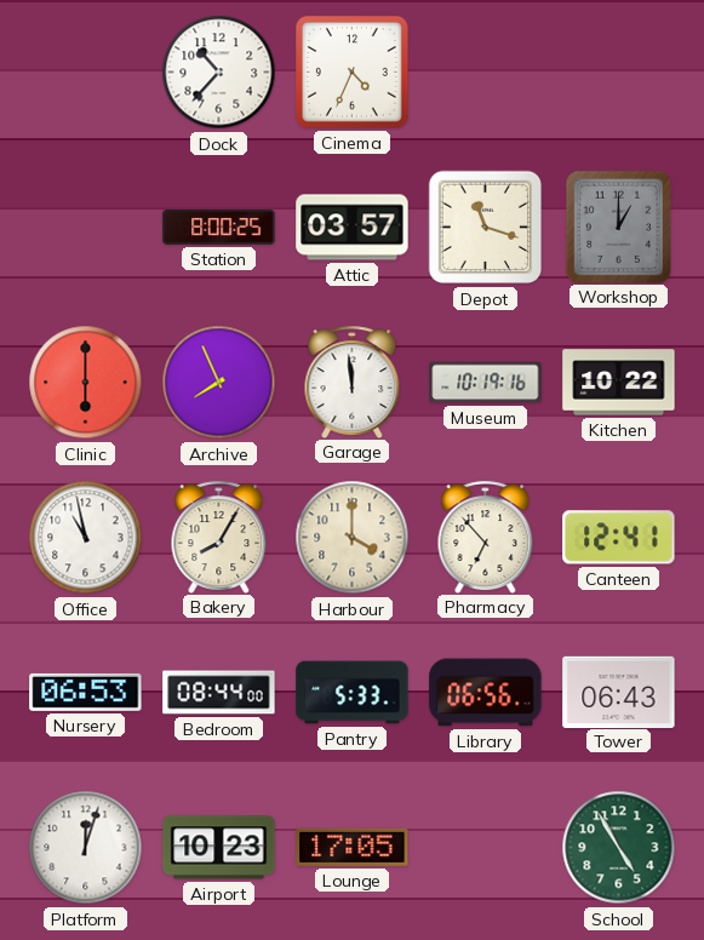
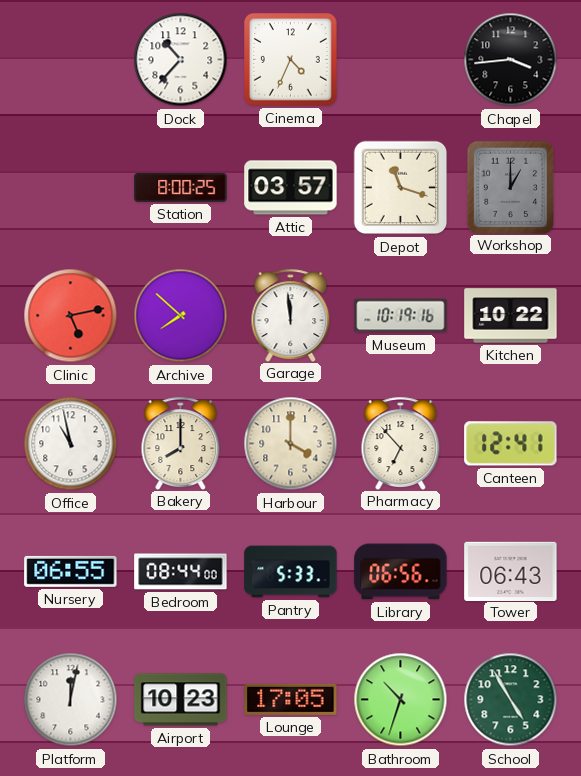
Chapel: none -> 3:44
Clinic: 6:00 -> 5:13
Archive: 7:56 -> 7:52
Bakery: 8:05 -> 8:00
Nursery: 06:53 -> 06:55
Platform: 12:03 -> 12:02
Bathroom: none -> 10:33
